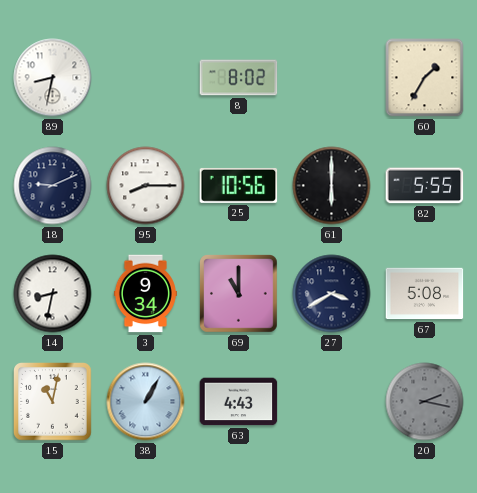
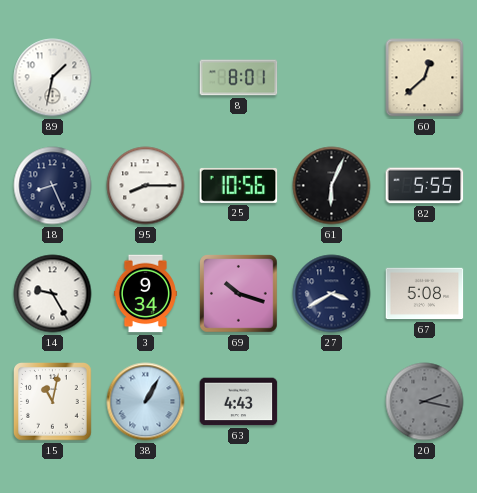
89: 8:32 -> 1:32
8: 8:02 -> 8:01
60: 1:35 -> 12:38
18: 9:11 -> 8:26
61: 6:00 -> 6:04
14: 8:32 -> 9:25
69: 11:00 -> 10:18
